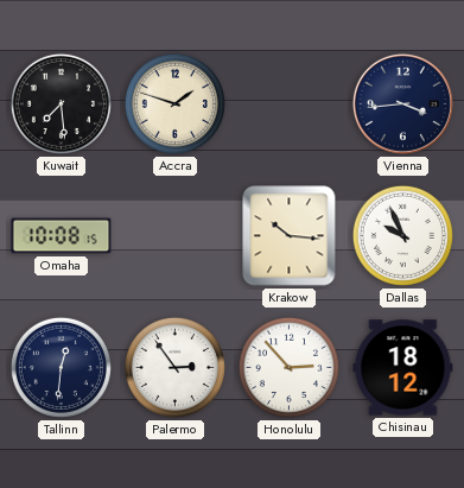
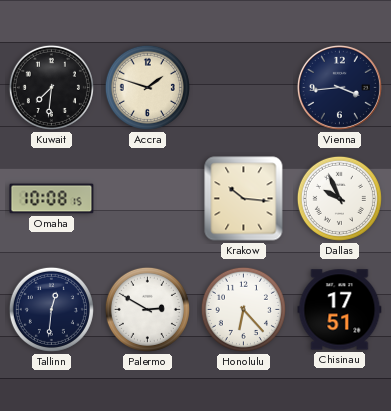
Kuwait: 7:29 -> 7:31
Palermo: 2:54 -> 2:50
Honolulu: 2:53 -> 6:23
Chisinau: 18:12 -> 17:51
